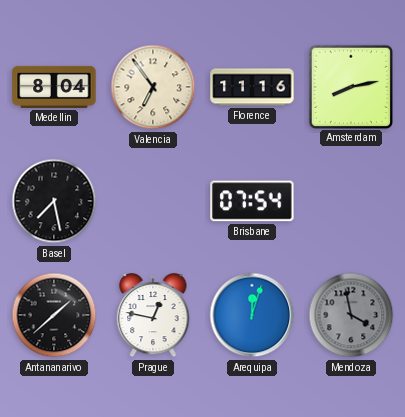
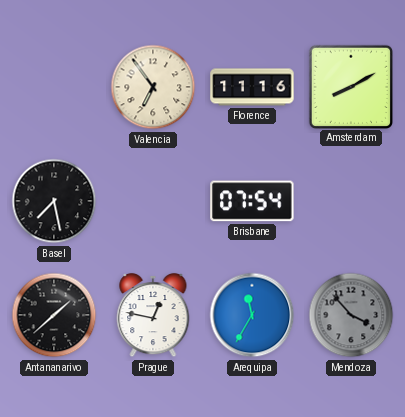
Medellin: 8:04 -> none
Amsterdam: 8:13 -> 8:10
Arequipa: 12:03 -> 11:35
Mendoza: 3:58 -> 3:53
